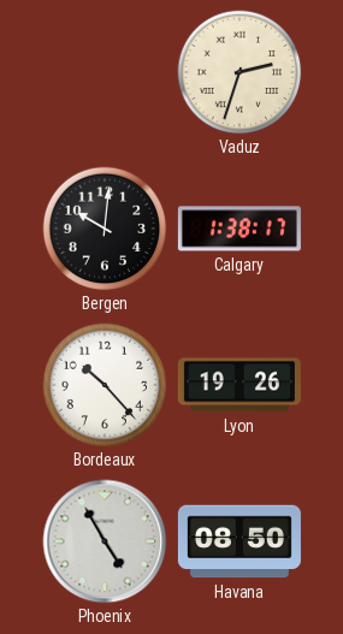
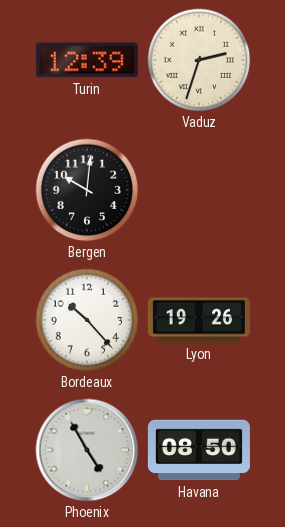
Turin: none -> 12:39
Calgary: 1:38 -> none
